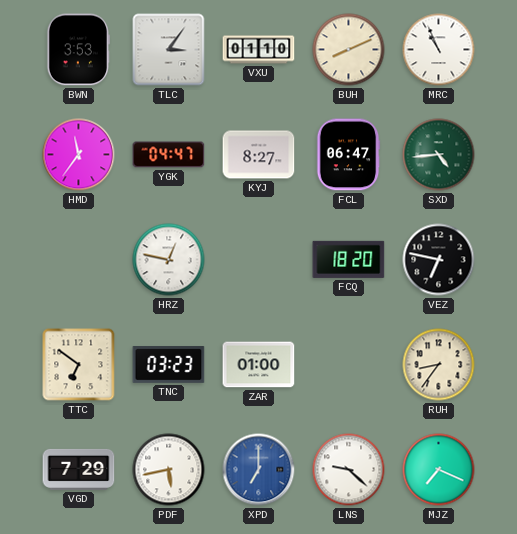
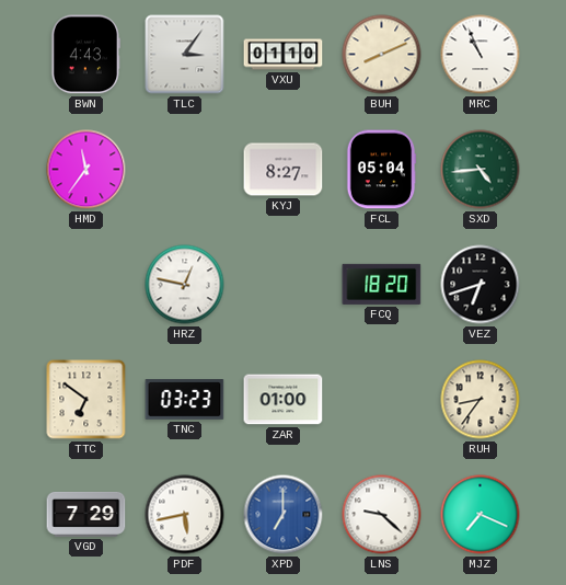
BWN: 3:53 -> 4:43
YGK: 04:47 -> none
FCL: 06:47 -> 05:04
VEZ: 6:47 -> 6:42
